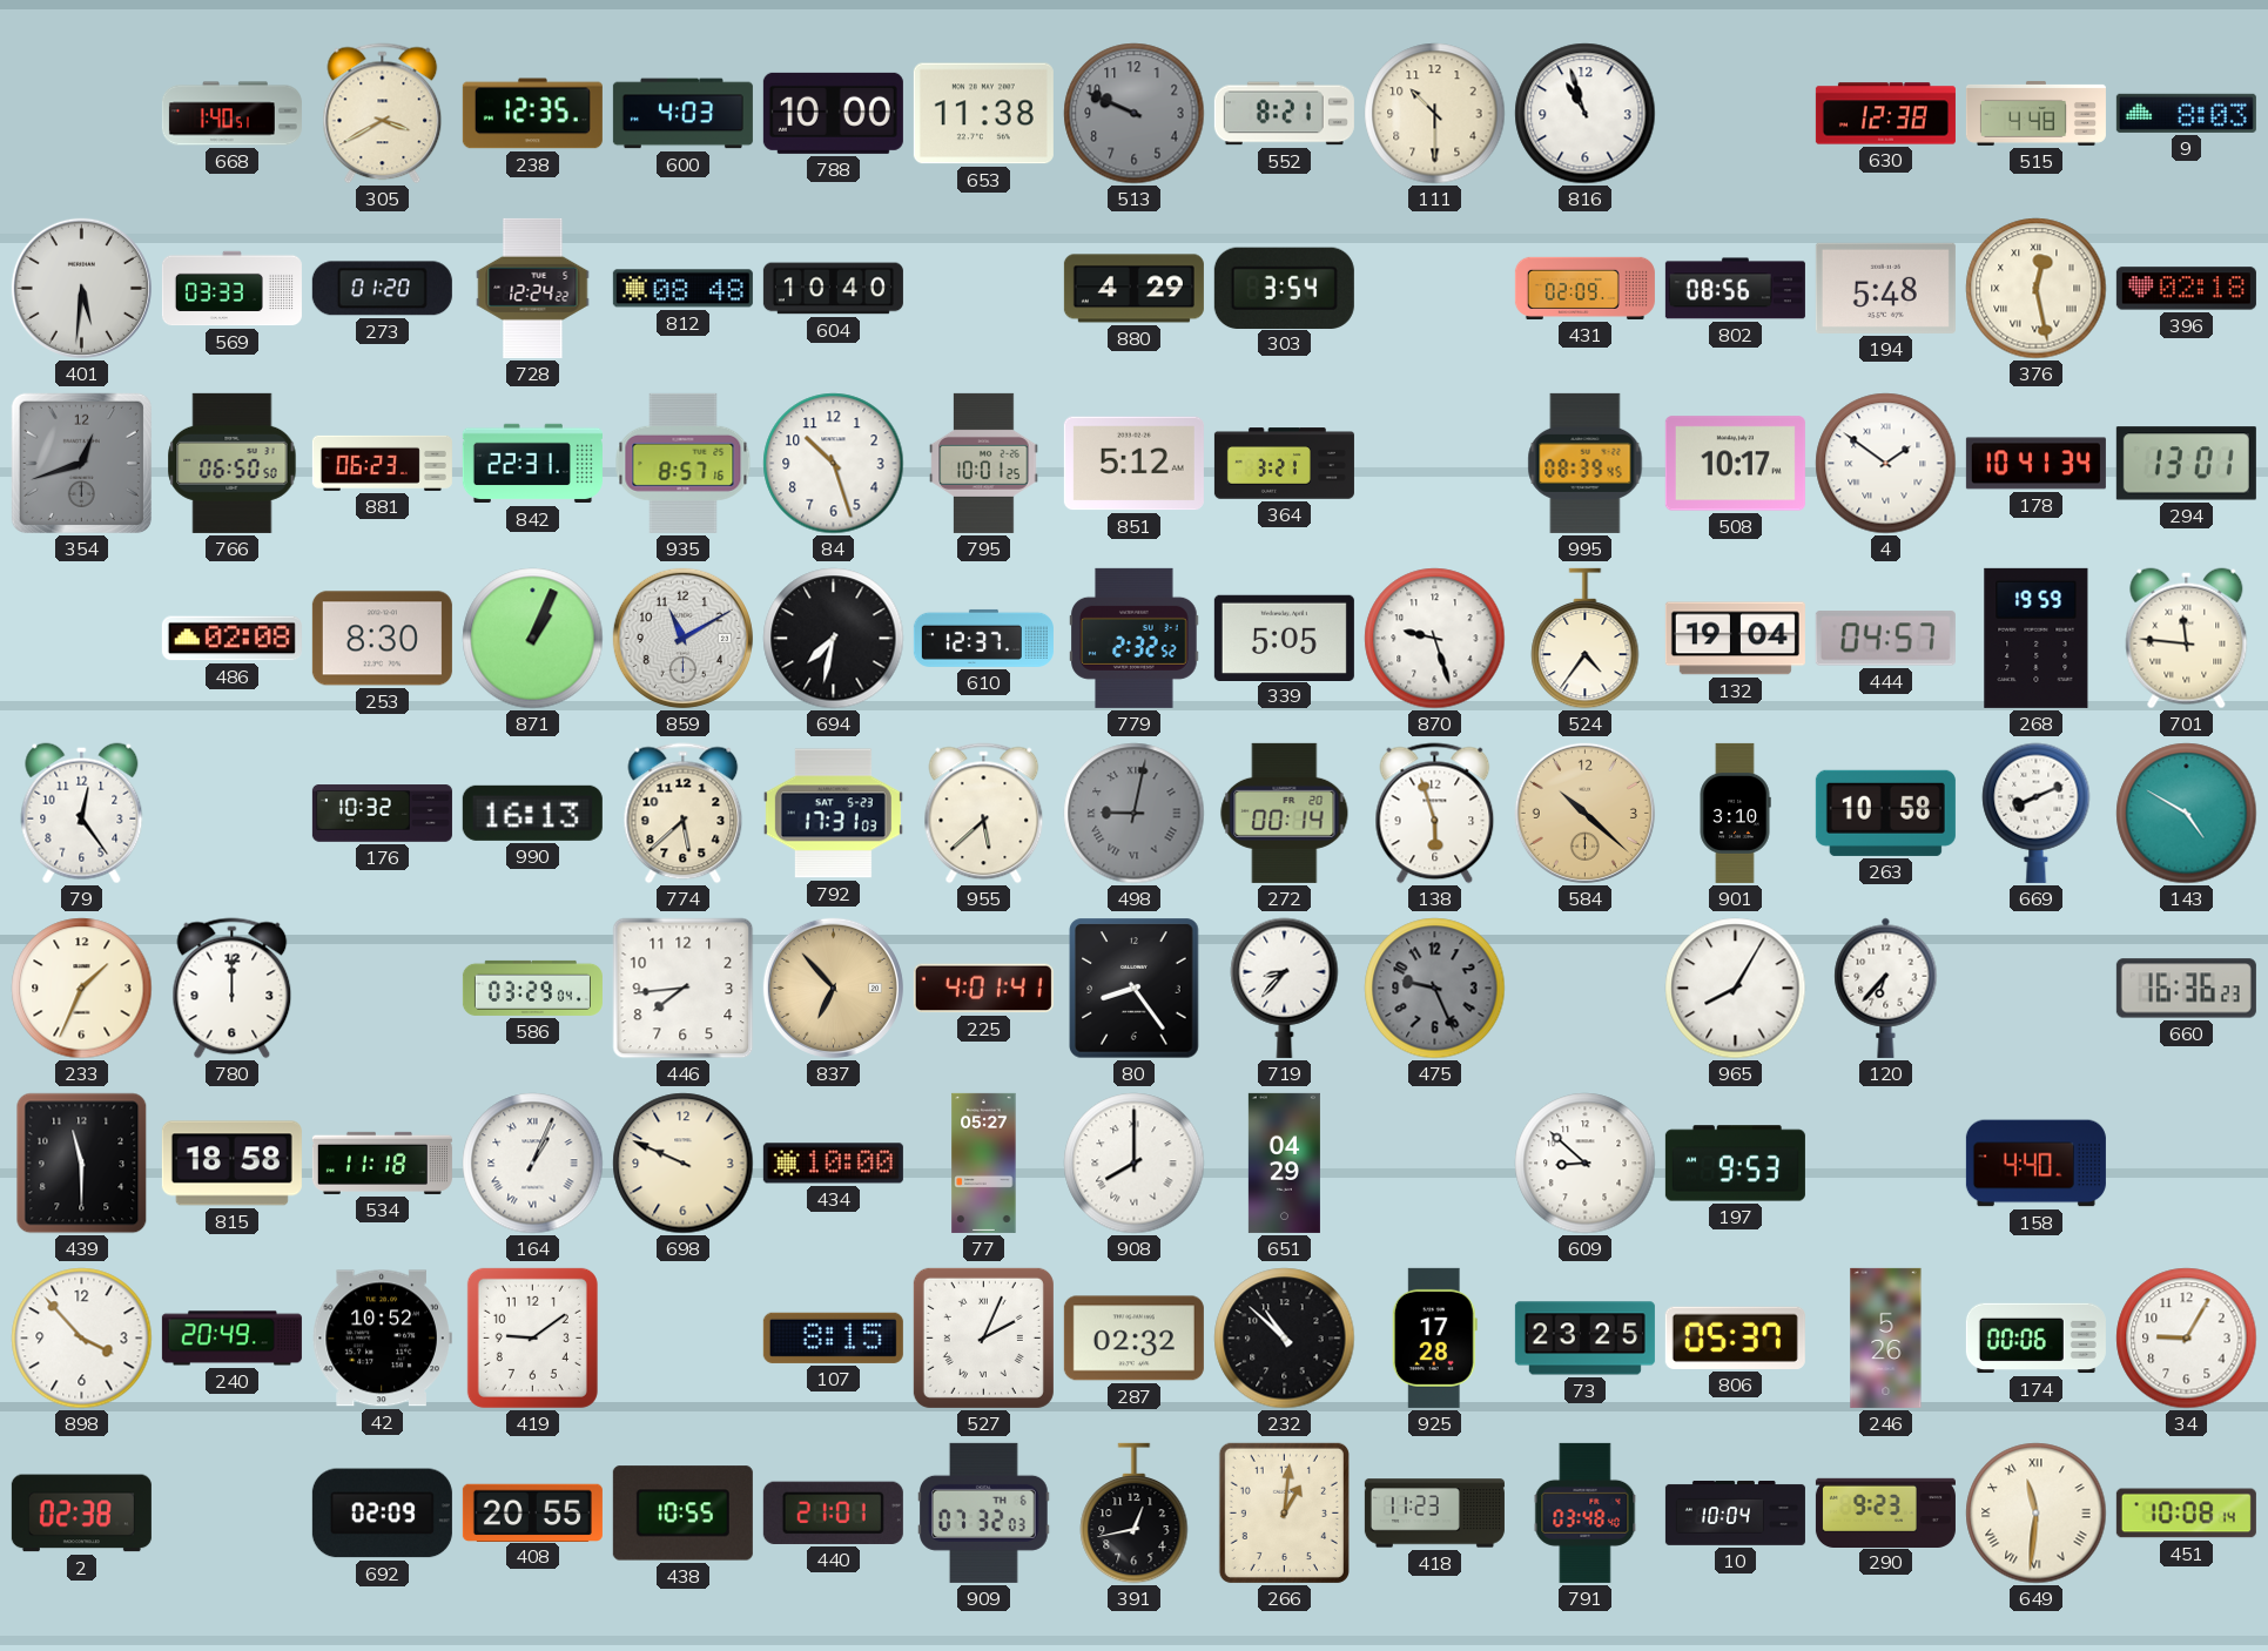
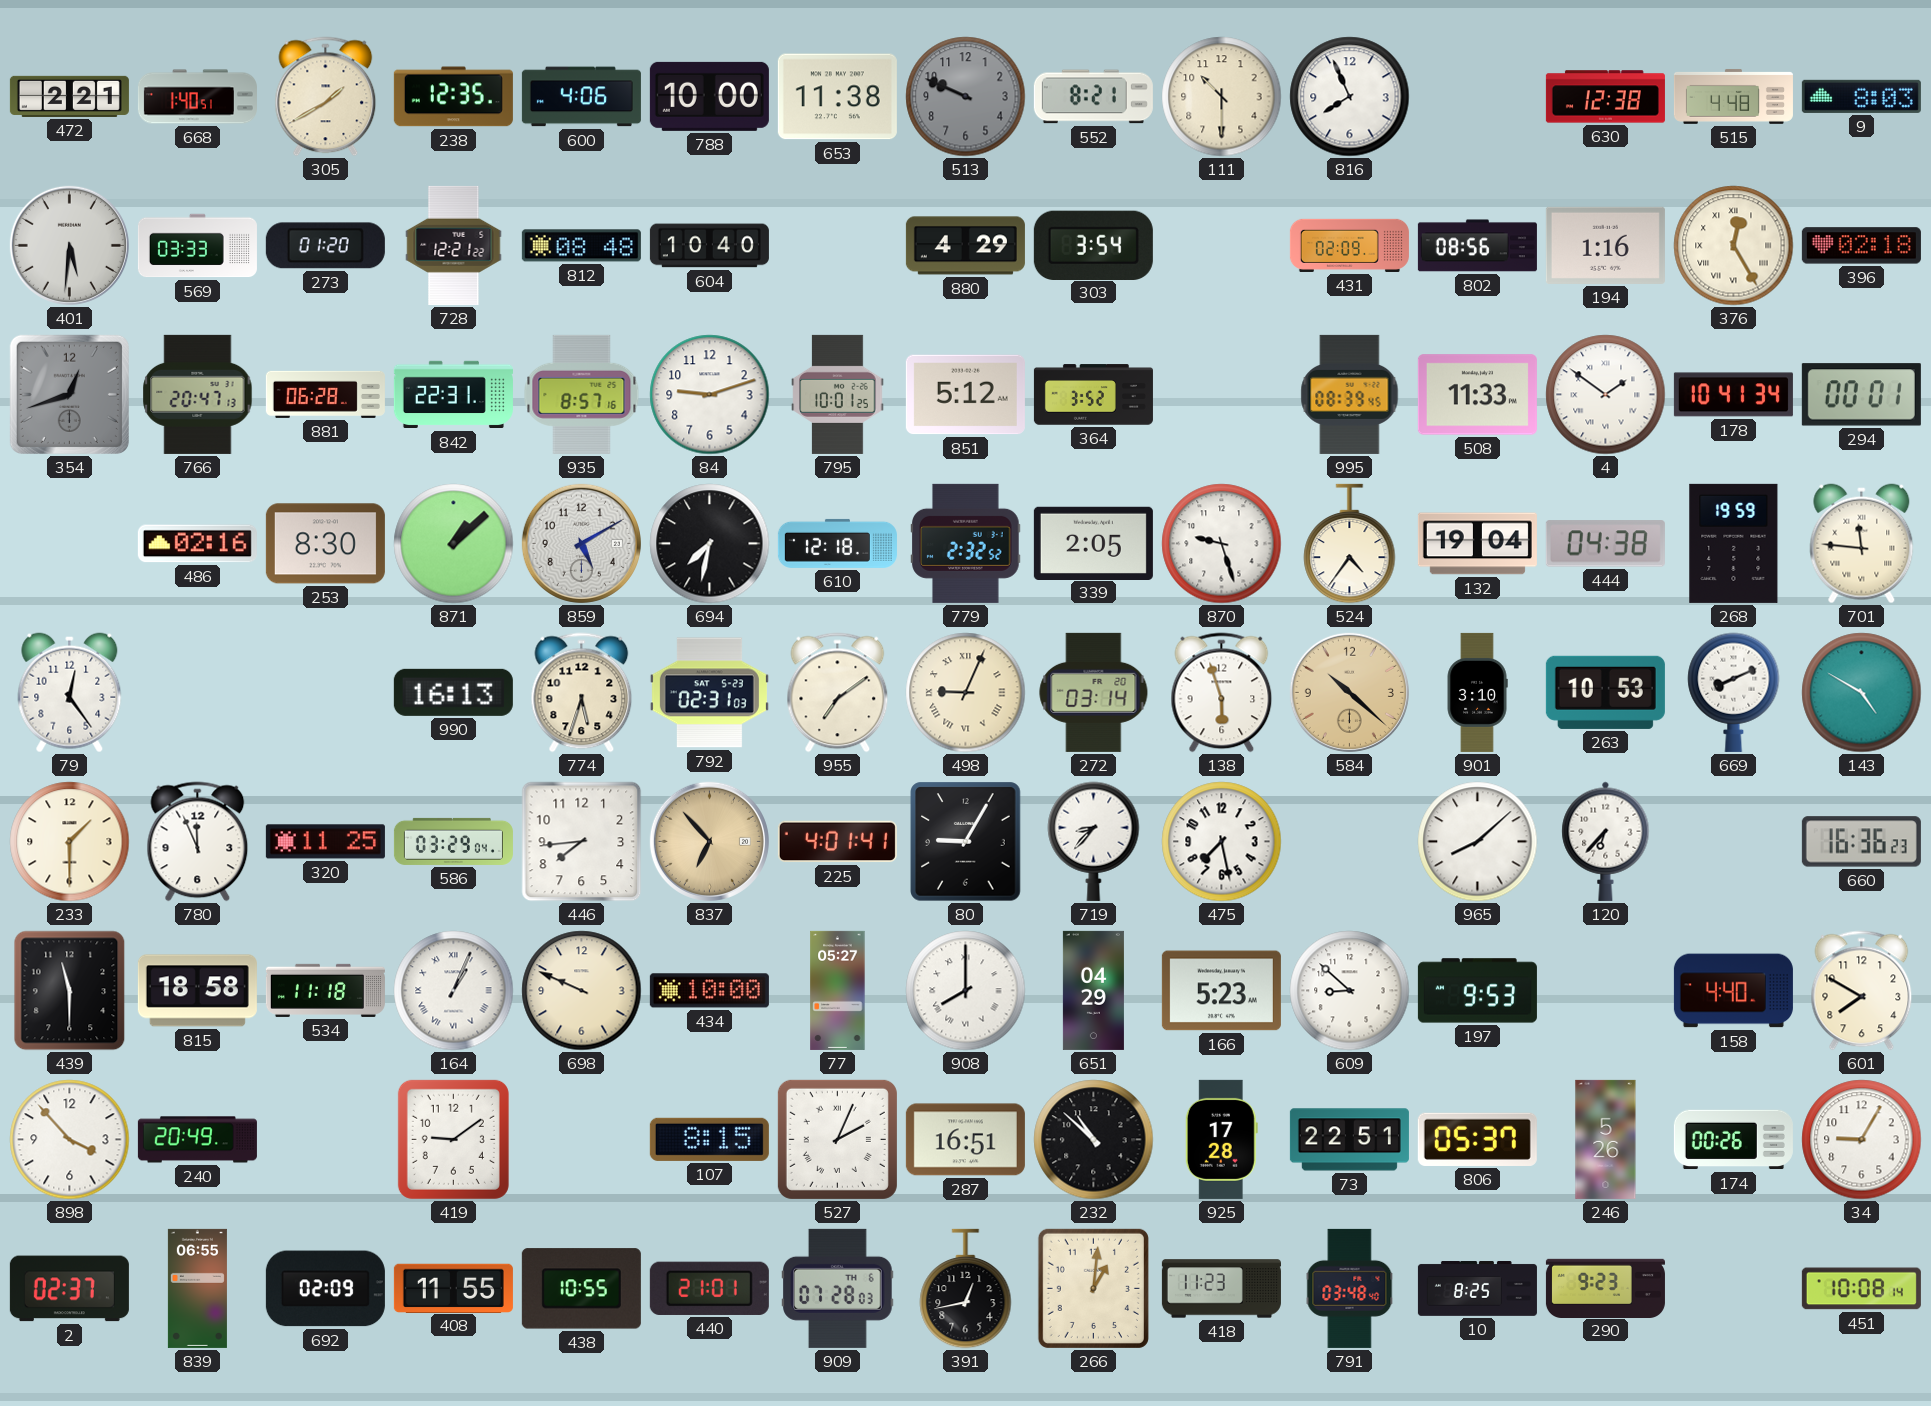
472: none -> 2:21
305: 3:40 -> 1:40
600: 4:03 -> 4:06
816: 10:57 -> 7:56
728: 12:24 -> 12:21
194: 5:48 -> 1:16
376: 12:28 -> 12:25
766: 06:50 -> 20:47
881: 06:23 -> 06:28
84: 10:27 -> 9:12
364: 3:21 -> 3:52
508: 10:17 -> 11:33
294: 13:01 -> 00:01
486: 02:08 -> 02:16
871: 1:04 -> 1:08
859: 11:10 -> 5:10
610: 12:37 -> 12:18
339: 5:05 -> 2:05
444: 04:57 -> 04:38
176: 10:32 -> none
774: 5:38 -> 5:33
792: 17:31 -> 02:31
955: 5:38 -> 7:09
498: 9:02 -> 9:04
498 dial: grey -> cream
272: 00:14 -> 03:14
263: 10:58 -> 10:53
233: 1:34 -> 1:30
780: 12:00 -> 11:56
320: none -> 11:25
80: 8:24 -> 9:05
475: 9:26 -> 7:28
475 dial: grey -> white
965: 8:05 -> 8:08
166: none -> 5:23
601: none -> 7:50
42: 10:52 -> none
287: 02:32 -> 16:51
73: 23:25 -> 22:51
174: 00:06 -> 00:26
2: 02:38 -> 02:37
839: none -> 06:55
408: 20:55 -> 11:55
909: 07:32 -> 07:28
10: 10:04 -> 8:25
649: 11:31 -> none
